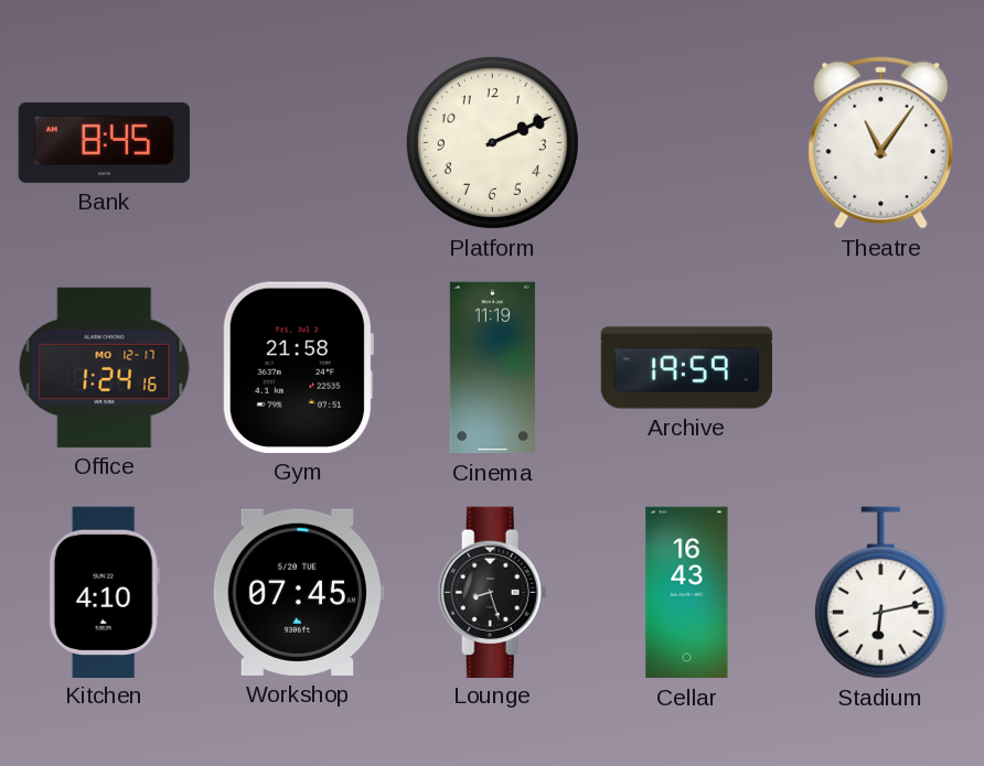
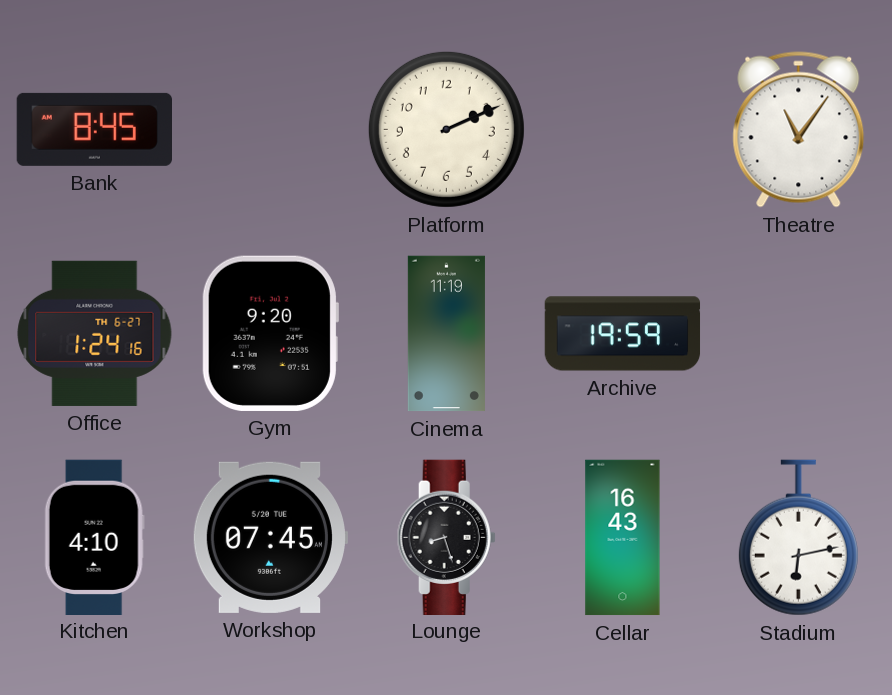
Office date: MO 12-17 -> TH 6-27
Gym: 21:58 -> 9:20
